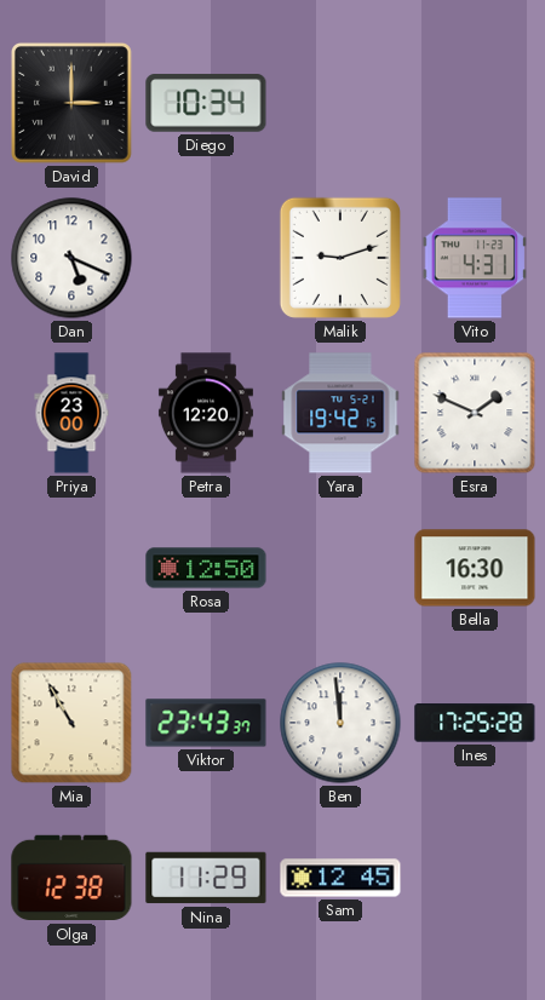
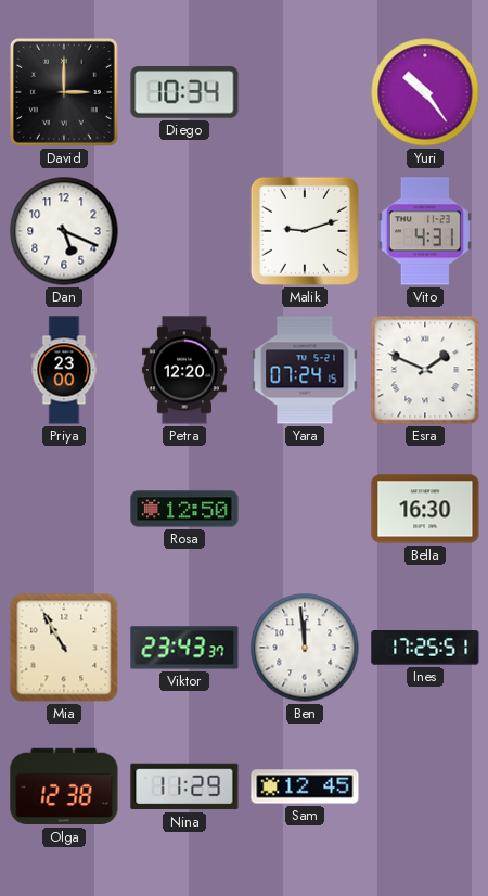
Yuri: none -> 10:24
Yara: 19:42 -> 07:24
Ines: 17:25:28 -> 17:25:51
